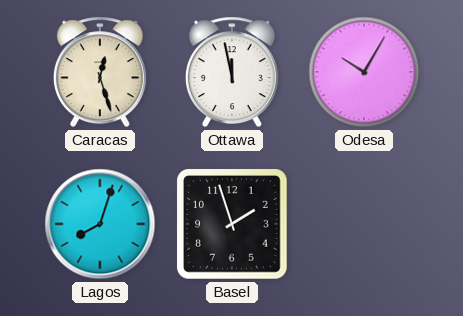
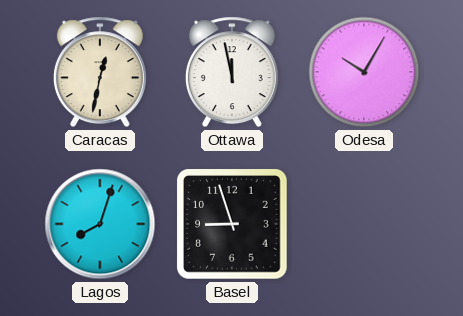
Caracas: 12:27 -> 12:32
Basel: 1:57 -> 8:57
